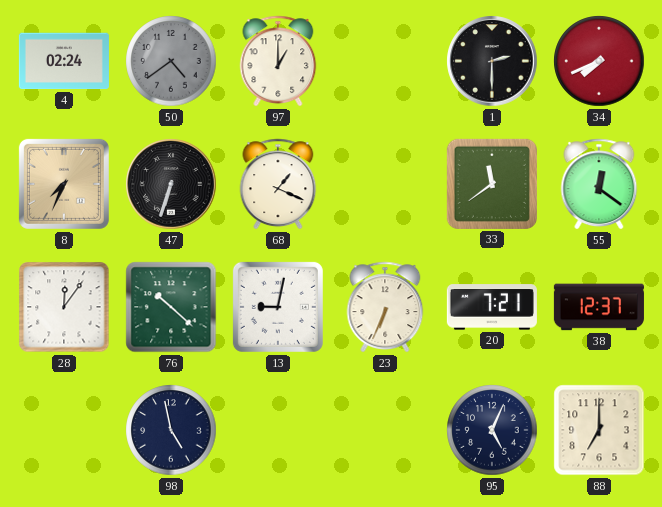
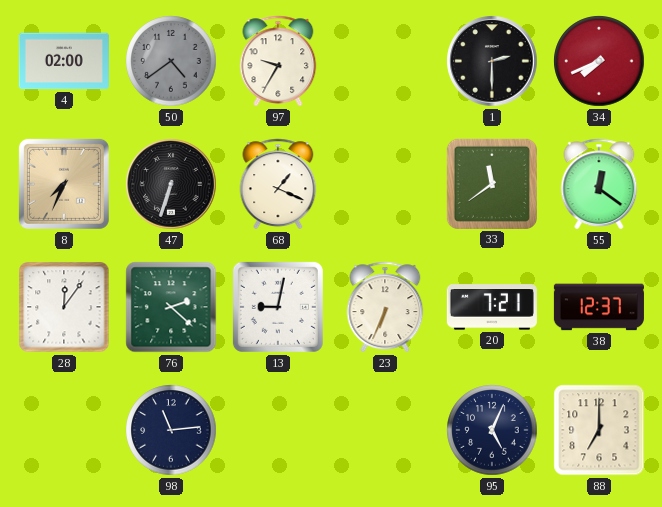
4: 02:24 -> 02:00
97: 1:00 -> 9:35
76: 10:22 -> 2:22
98: 4:58 -> 11:14
